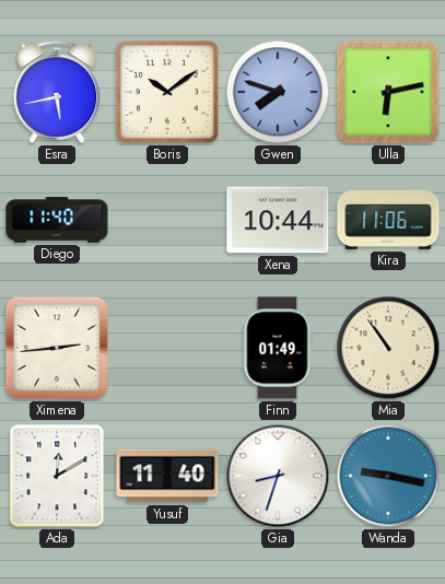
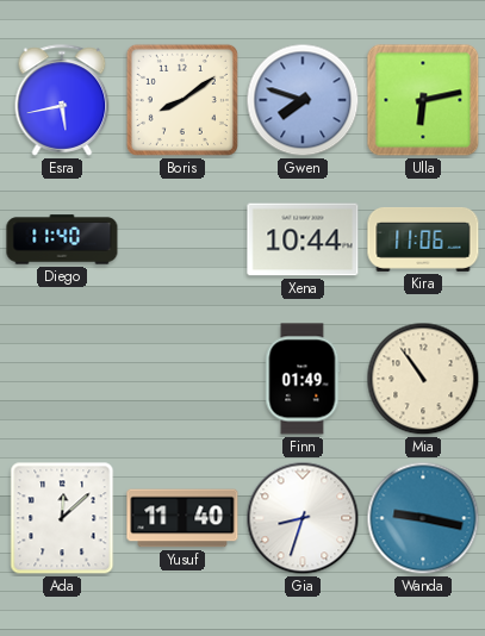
Boris: 10:09 -> 8:09
Ximena: 2:44 -> none
Ada: 12:10 -> 12:08
